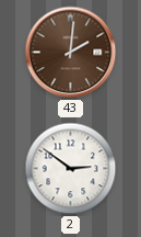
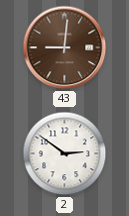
43: 2:01 -> 9:01
